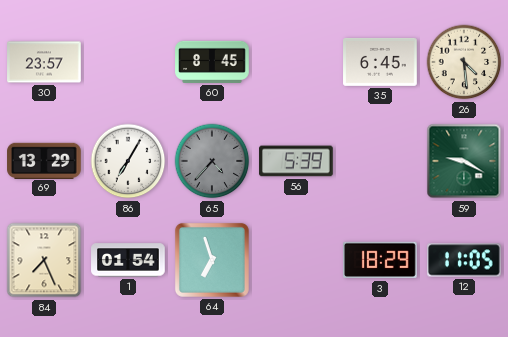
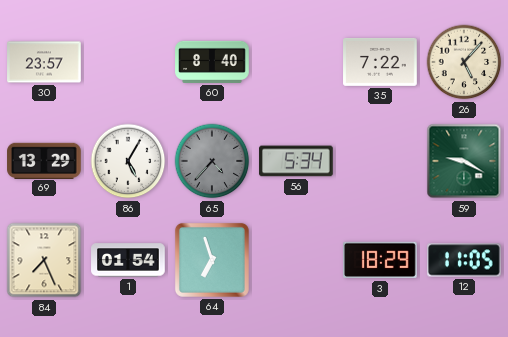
60: 8:45 -> 8:40
35: 6:45 -> 7:22
26: 4:29 -> 5:07
86: 7:05 -> 5:05
56: 5:39 -> 5:34
